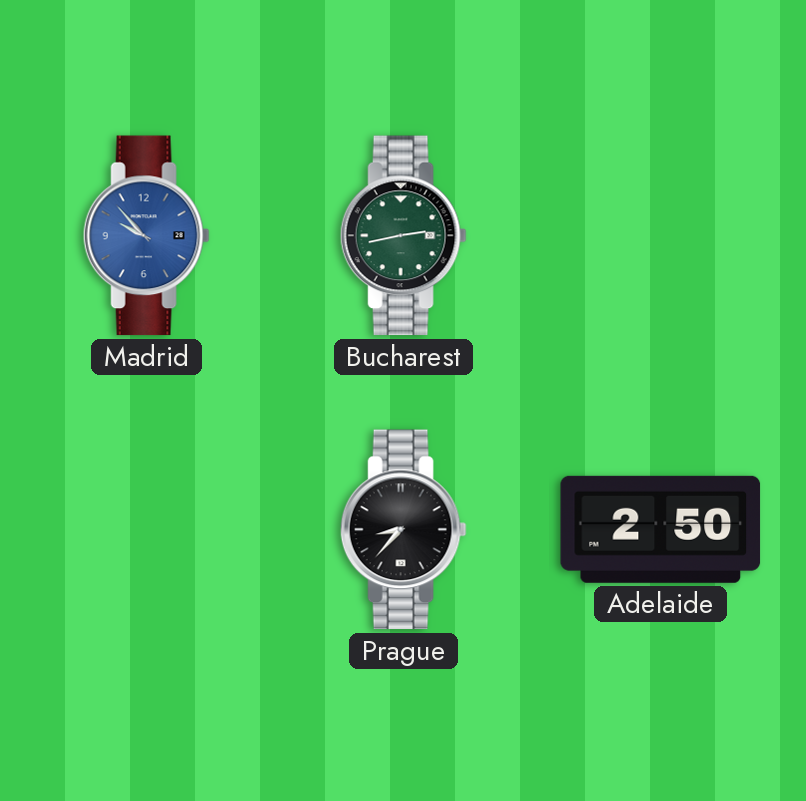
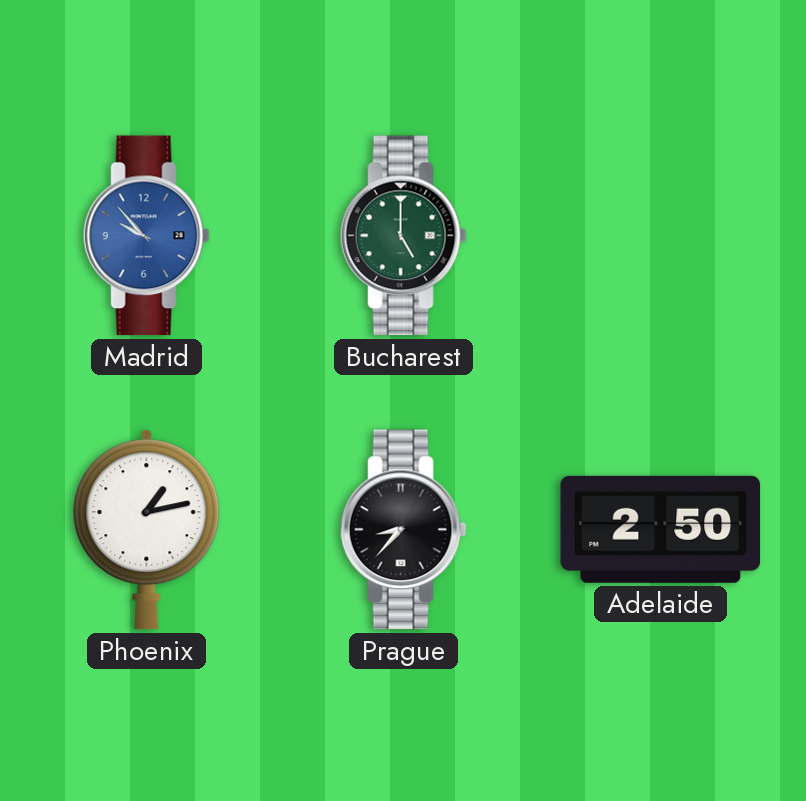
Bucharest: 2:43 -> 5:00
Phoenix: none -> 1:13
